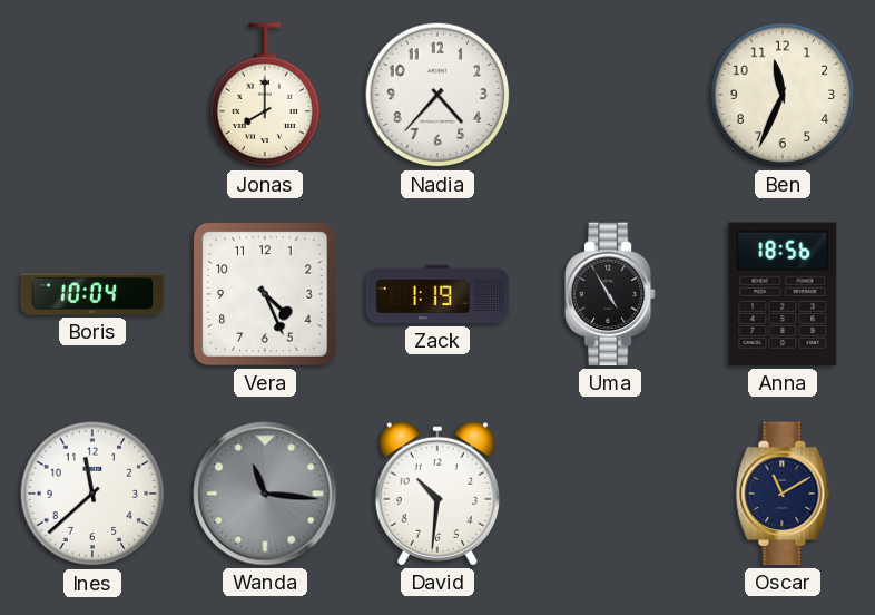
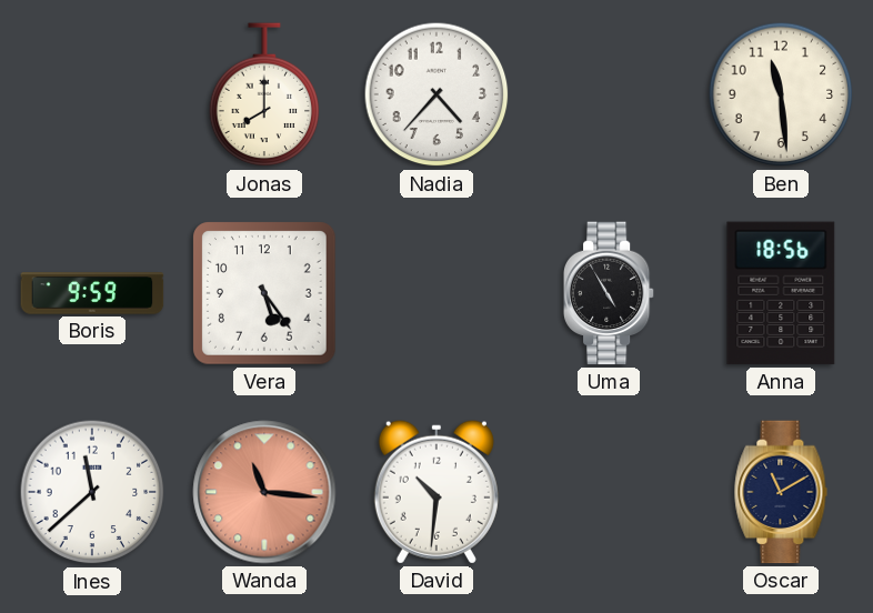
Ben: 11:34 -> 11:29
Boris: 10:04 -> 9:59
Vera: 4:26 -> 5:24
Zack: 1:19 -> none
Wanda dial: grey -> salmon
